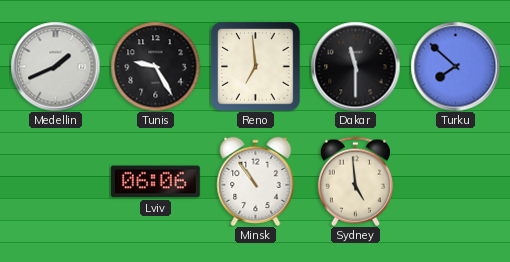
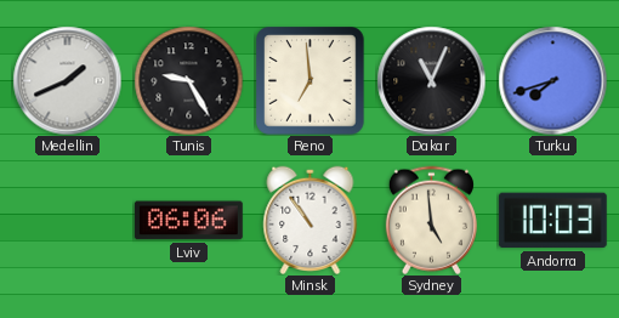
Dakar: 11:30 -> 11:04
Turku: 7:52 -> 7:42
Andorra: none -> 10:03
